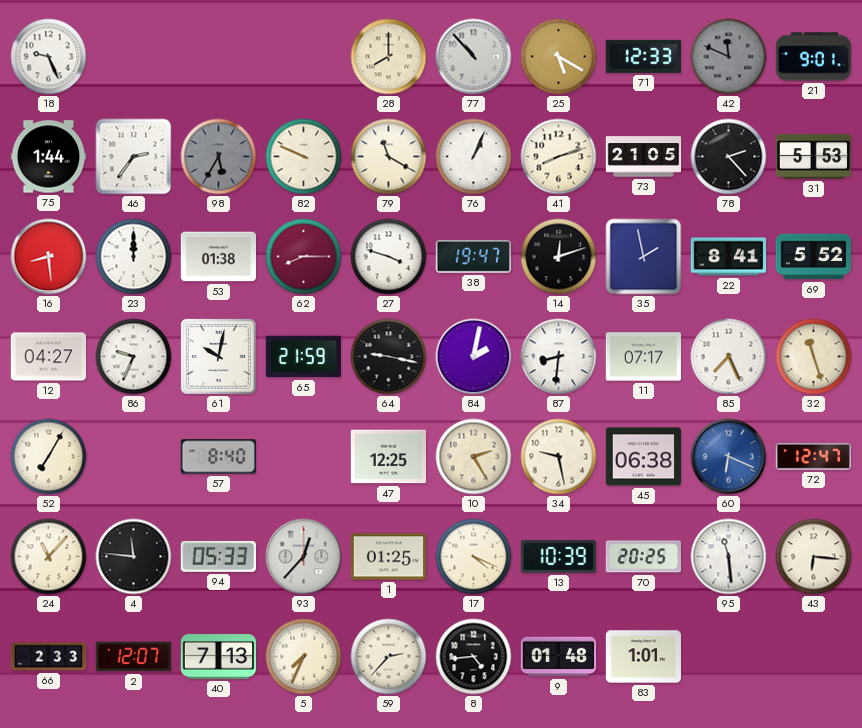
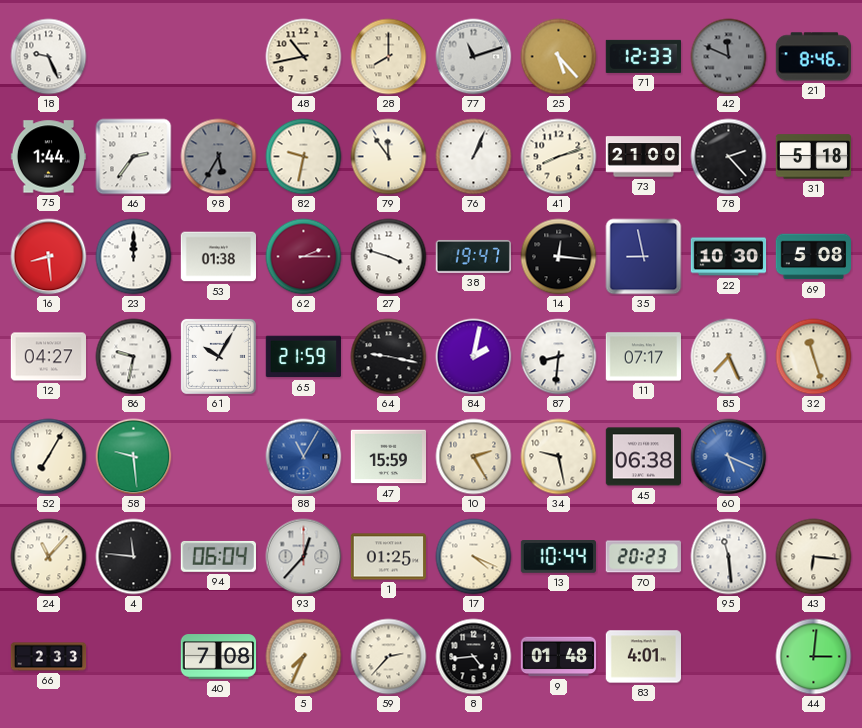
48: none -> 10:43
77: 10:53 -> 11:12
25: 5:20 -> 5:23
21: 9:01 -> 8:46
82: 9:49 -> 9:32
79: 11:20 -> 11:54
73: 21:05 -> 21:00
31: 5:53 -> 5:18
62: 8:15 -> 2:15
14: 12:12 -> 12:16
35: 1:58 -> 8:58
22: 8:41 -> 10:30
69: 5:52 -> 5:08
86: 9:34 -> 9:32
61: 10:02 -> 10:05
58: none -> 9:29
57: 8:40 -> none
88: none -> 11:05
47: 12:25 -> 15:59
60: 6:19 -> 5:19
72: 12:47 -> none
94: 05:33 -> 06:04
13: 10:39 -> 10:44
70: 20:25 -> 20:23
2: 12:07 -> none
40: 7:13 -> 7:08
83: 1:01 -> 4:01
44: none -> 3:01
